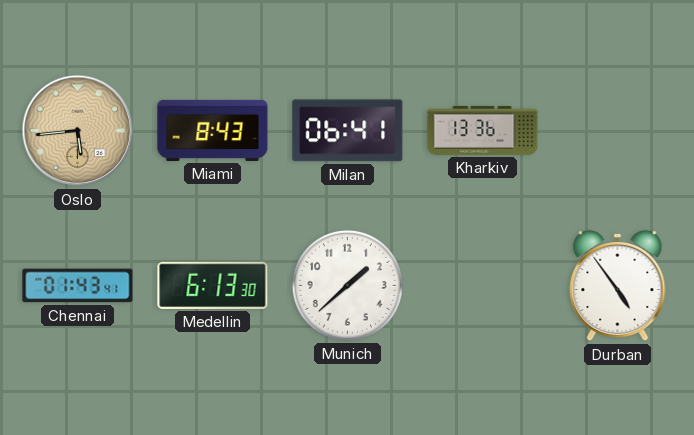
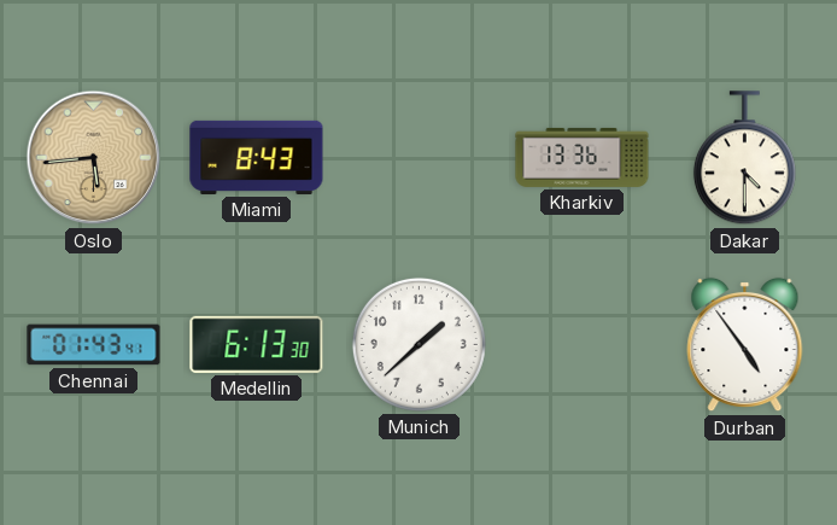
Milan: 06:41 -> none
Dakar: none -> 4:30
